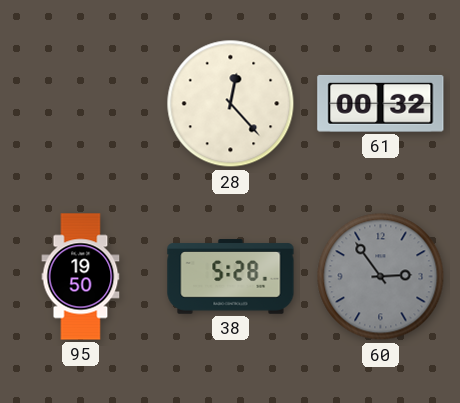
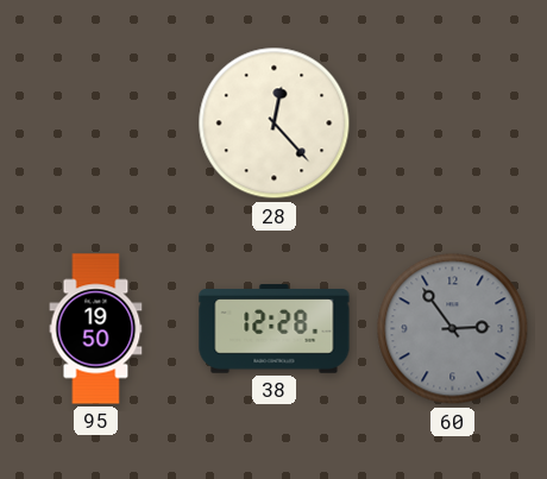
61: 00:32 -> none
38: 5:28 -> 12:28
